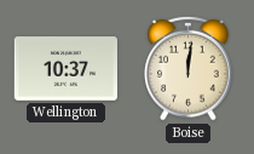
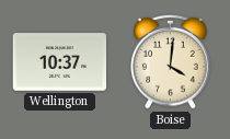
Boise: 12:01 -> 4:01
